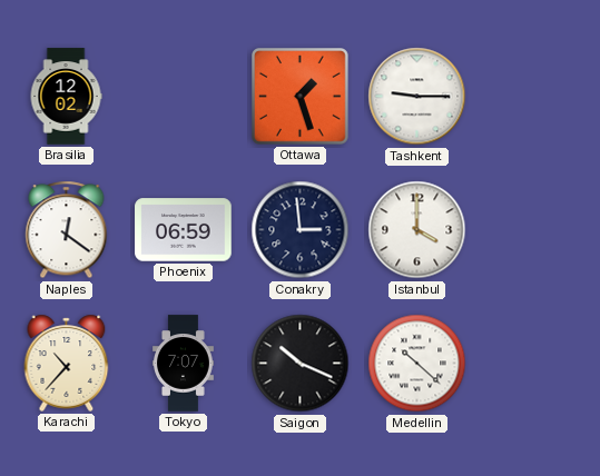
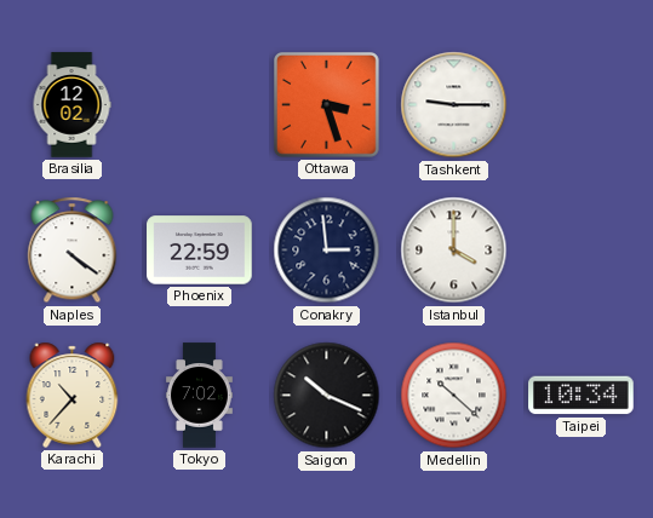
Ottawa: 1:27 -> 3:27
Naples: 12:21 -> 4:21
Phoenix: 06:59 -> 22:59
Tokyo: 7:07 -> 7:02
Taipei: none -> 10:34
